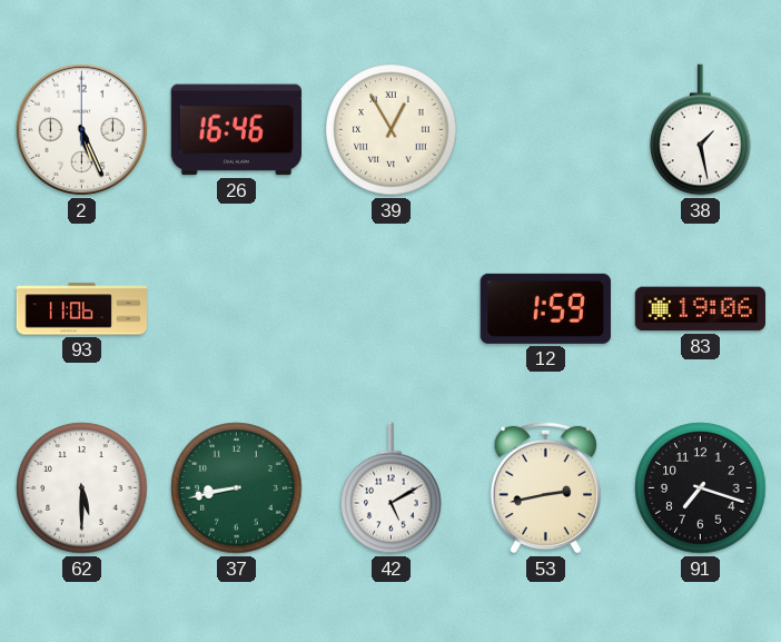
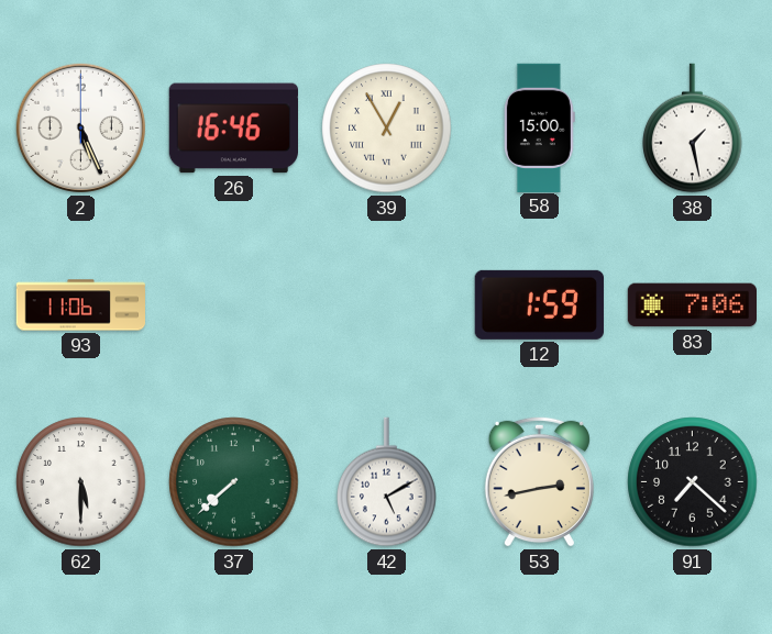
58: none -> 15:00
83: 19:06 -> 7:06
37: 8:43 -> 7:38
91: 7:18 -> 7:22
